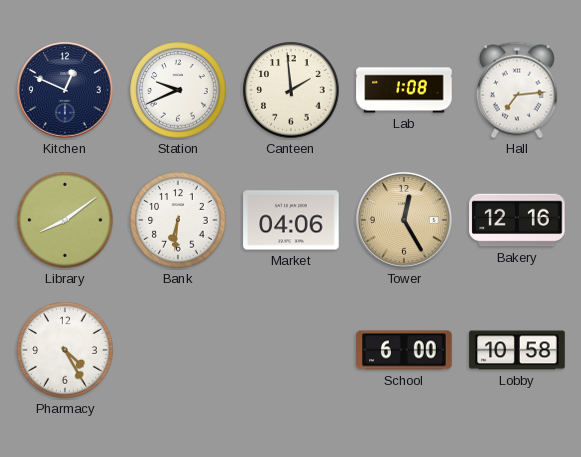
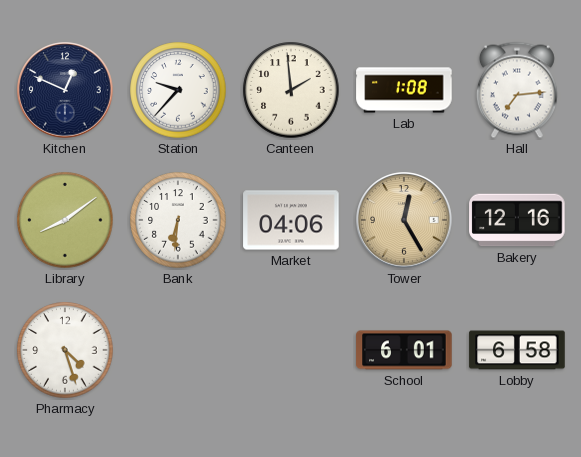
Station: 9:41 -> 9:37
Pharmacy: 4:25 -> 4:27
School: 6:00 -> 6:01
Lobby: 10:58 -> 6:58
